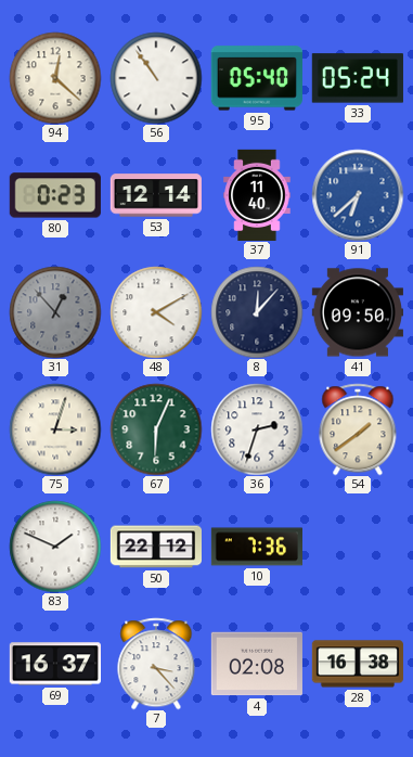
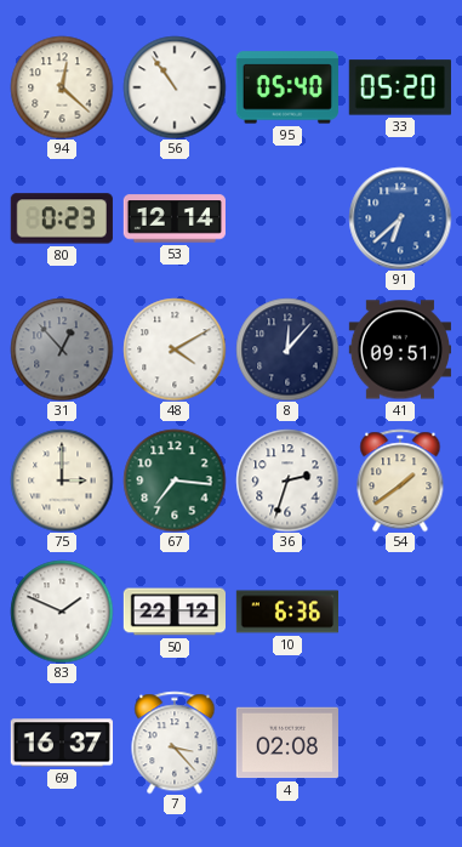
33: 05:24 -> 05:20
37: 11:40 -> none
41: 09:50 -> 09:51
75: 3:03 -> 3:00
67: 6:04 -> 7:16
10: 7:36 -> 6:36
28: 16:38 -> none
